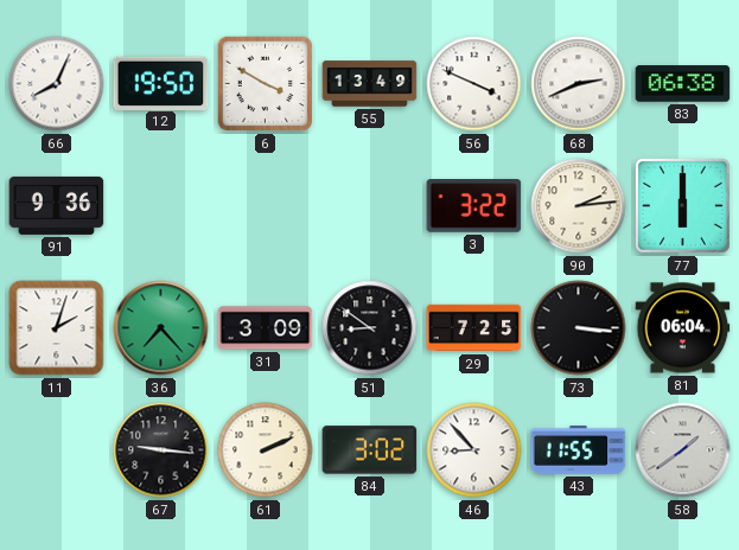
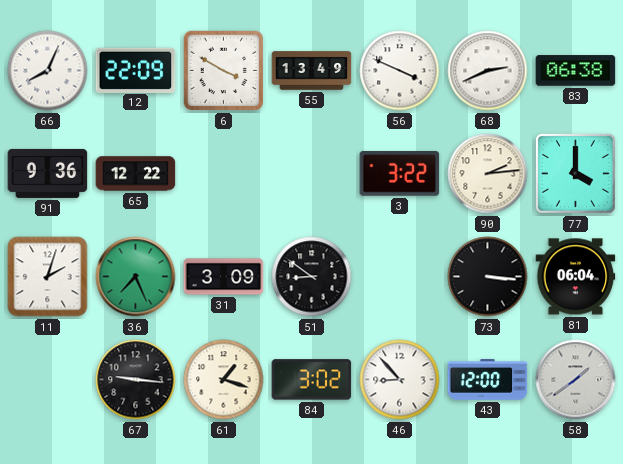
12: 19:50 -> 22:09
65: none -> 12:22
77: 6:00 -> 4:00
36: 7:23 -> 7:26
29: 7:25 -> none
61: 2:11 -> 1:18
43: 11:55 -> 12:00
